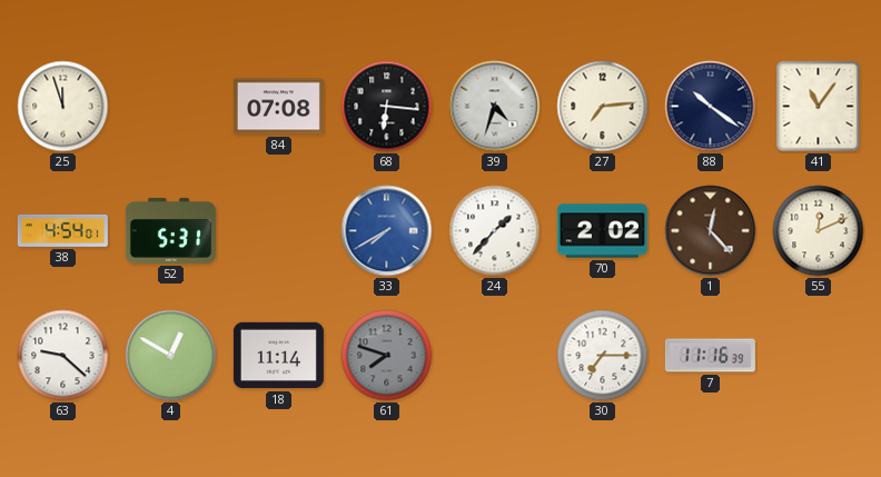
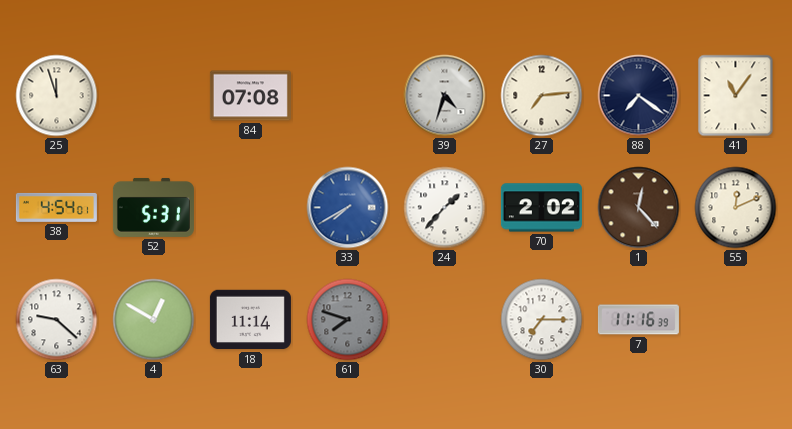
68: 6:16 -> none
88: 10:21 -> 7:21
